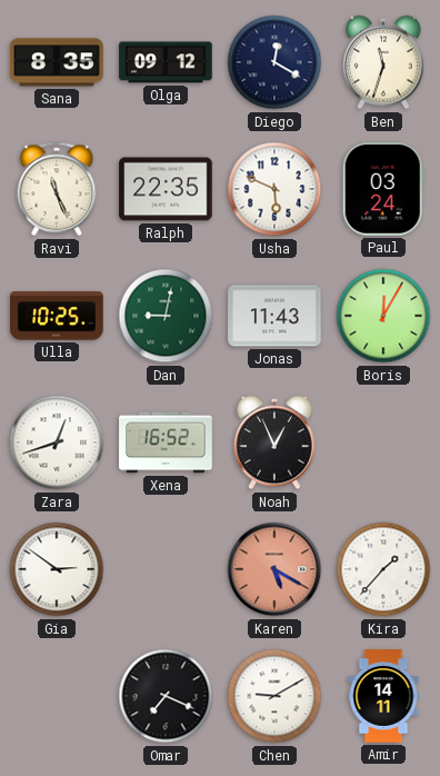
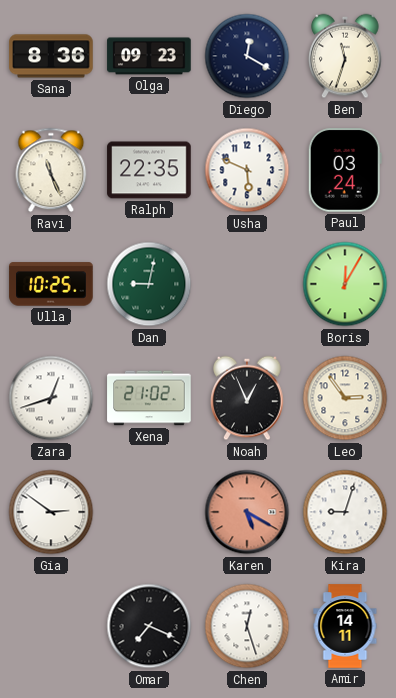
Sana: 8:35 -> 8:36
Olga: 09:12 -> 09:23
Jonas: 11:43 -> none
Xena: 16:52 -> 21:02
Leo: none -> 2:54
Kira: 1:37 -> 9:03
Chen: 9:10 -> 12:27
